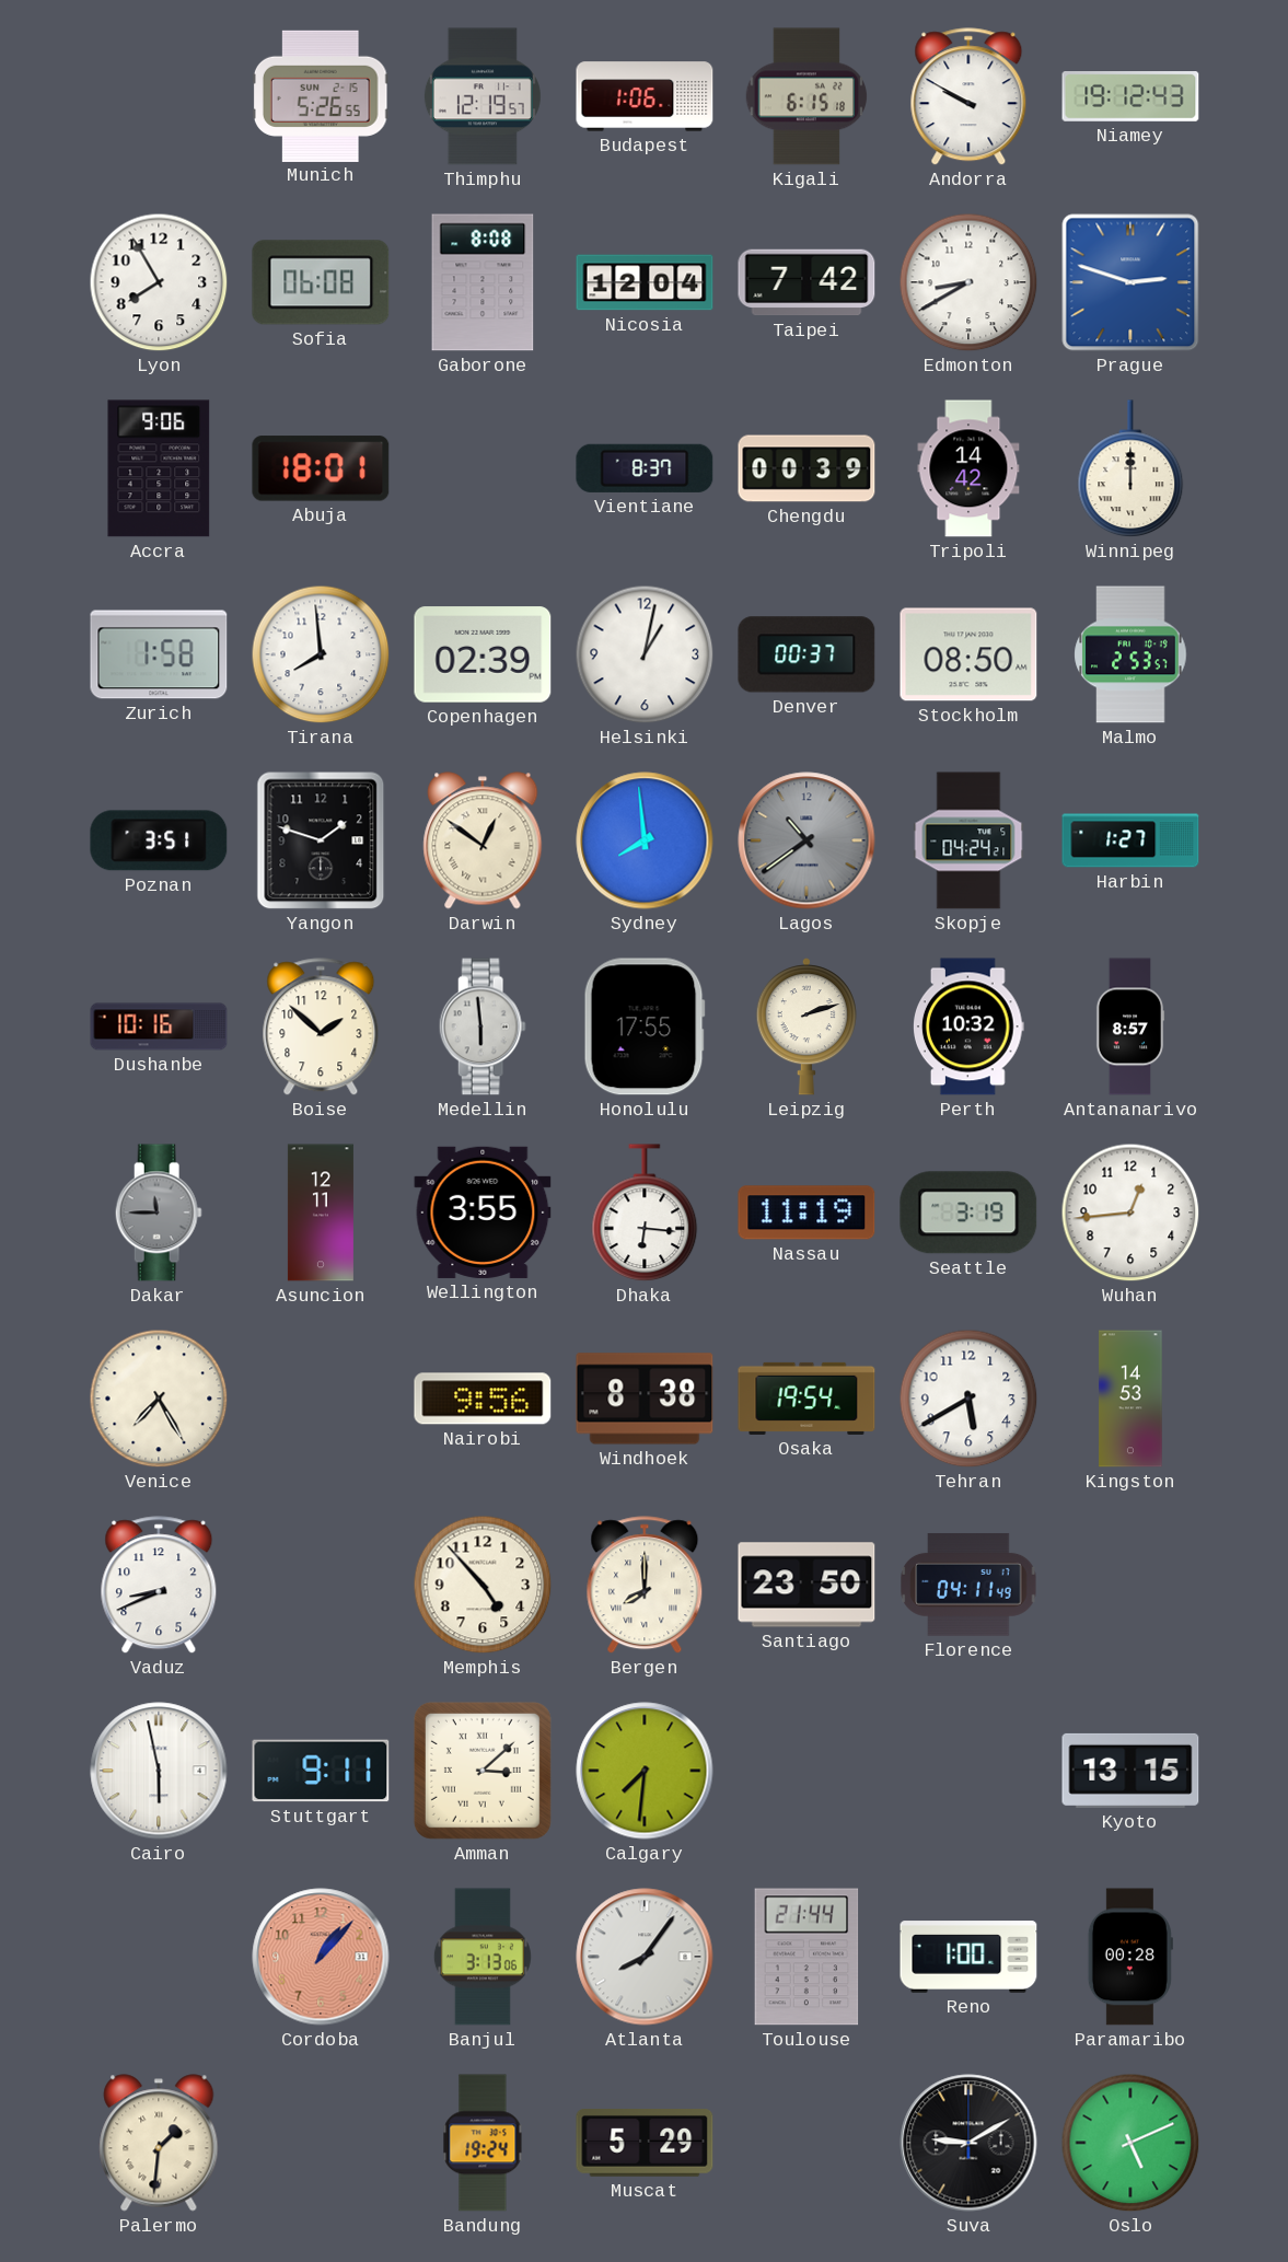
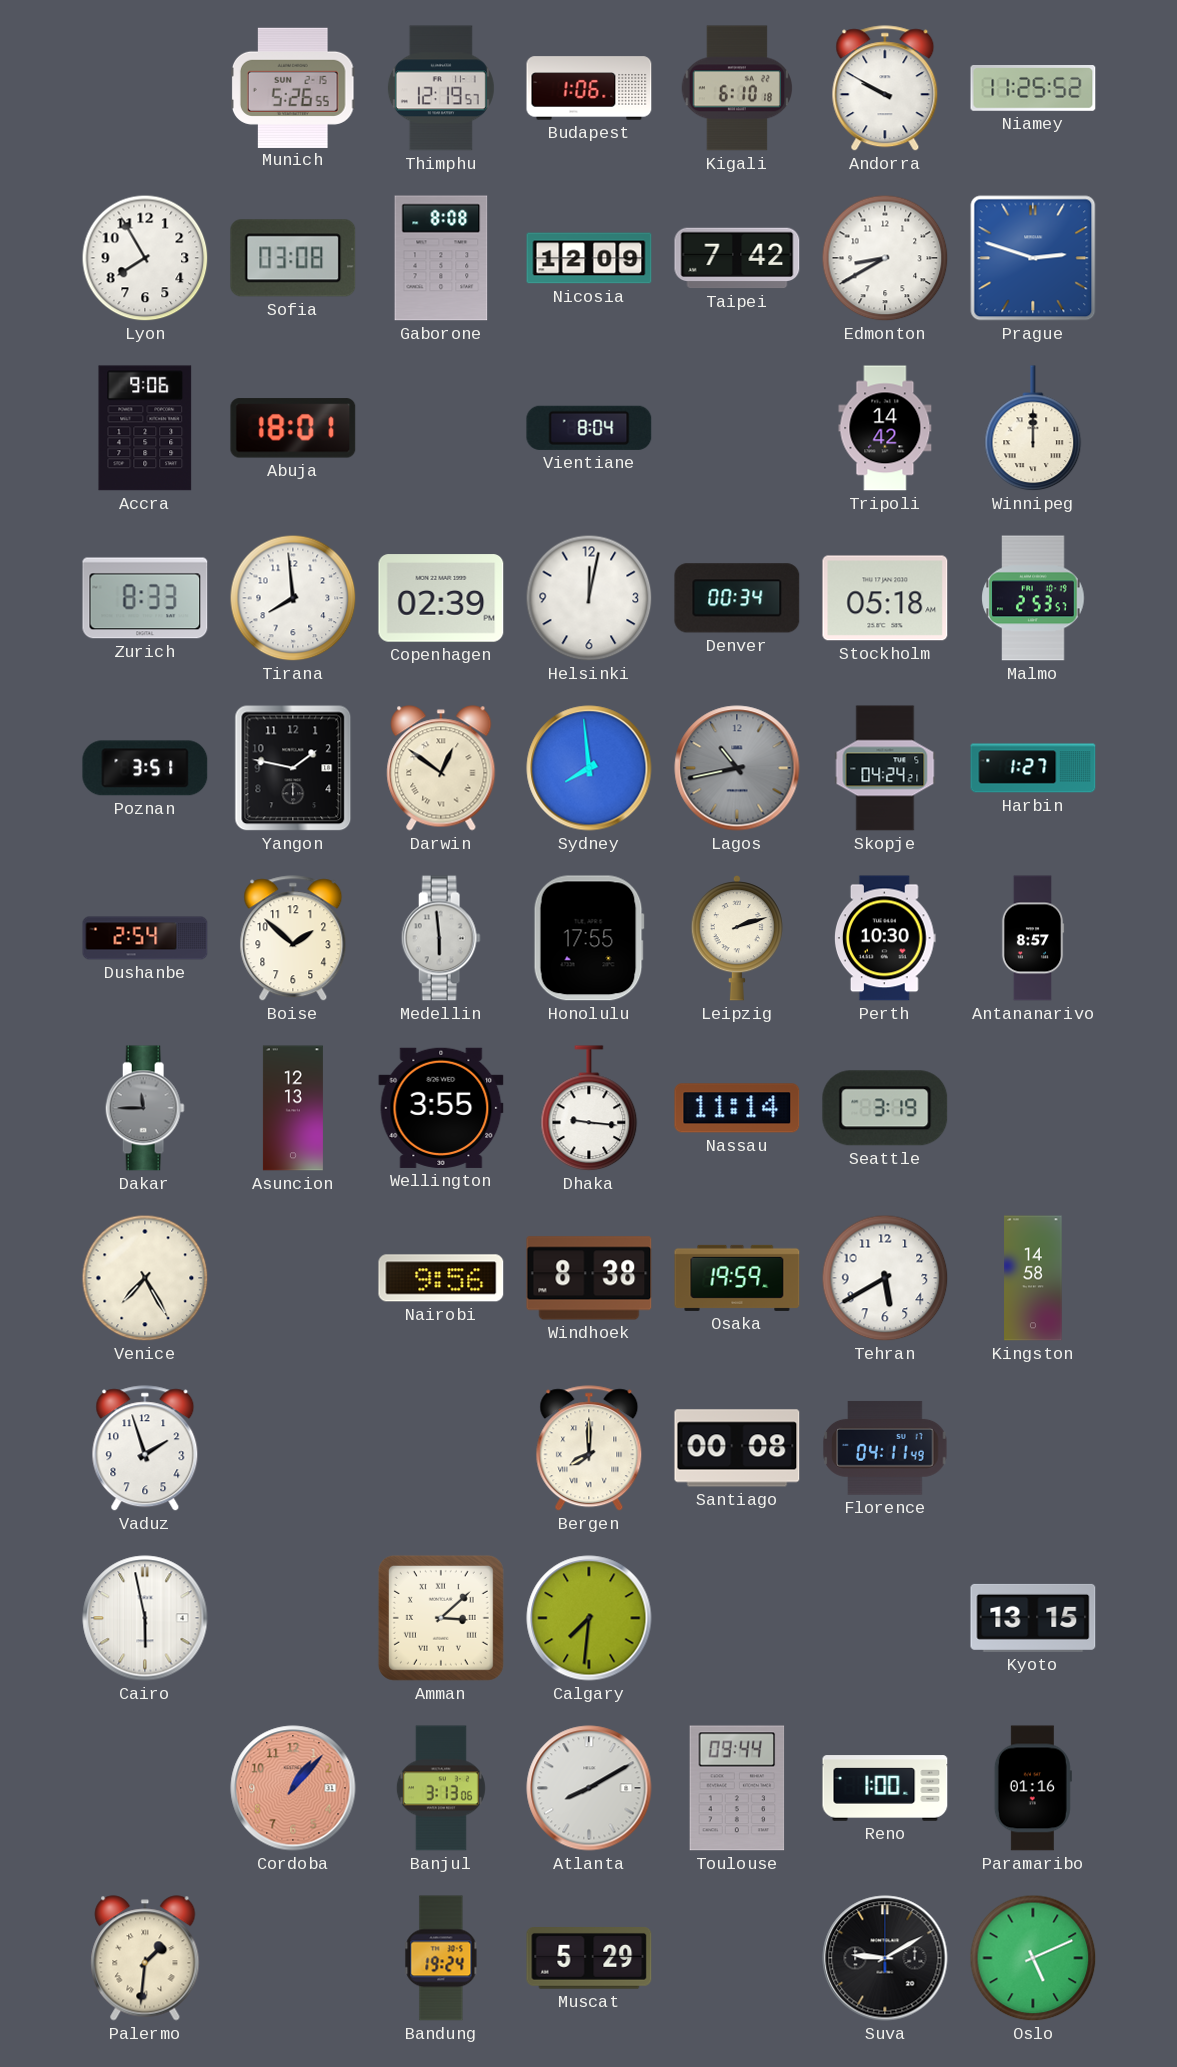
Kigali: 6:15 -> 6:10
Niamey: 19:12 -> 11:25
Sofia: 06:08 -> 03:08
Nicosia: 12:04 -> 12:09
Vientiane: 8:37 -> 8:04
Chengdu: 00:39 -> none
Zurich: 1:58 -> 8:33
Helsinki: 1:02 -> 12:02
Denver: 00:37 -> 00:34
Stockholm: 08:50 -> 05:18
Yangon: 1:48 -> 1:47
Lagos: 10:39 -> 10:43
Dushanbe: 10:16 -> 2:54
Perth: 10:32 -> 10:30
Asuncion: 12:11 -> 12:13
Dhaka: 6:16 -> 9:16
Nassau: 11:19 -> 11:14
Wuhan: 12:44 -> none
Osaka: 19:54 -> 19:59
Kingston: 14:53 -> 14:58
Vaduz: 8:41 -> 1:57
Memphis: 4:53 -> none
Santiago: 23:50 -> 00:08
Stuttgart: 9:11 -> none
Atlanta: 8:06 -> 8:10
Toulouse: 21:44 -> 09:44
Paramaribo: 00:28 -> 01:16
